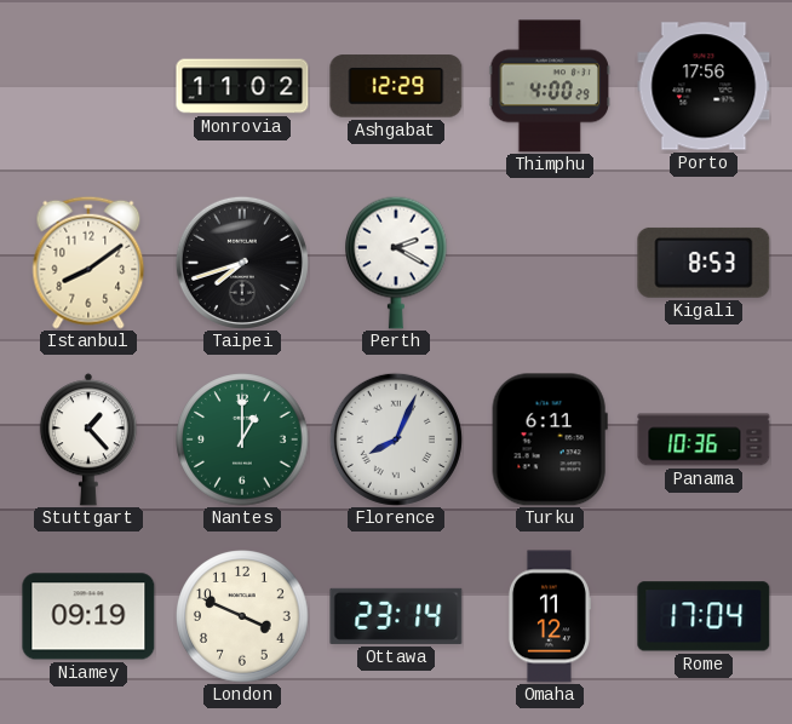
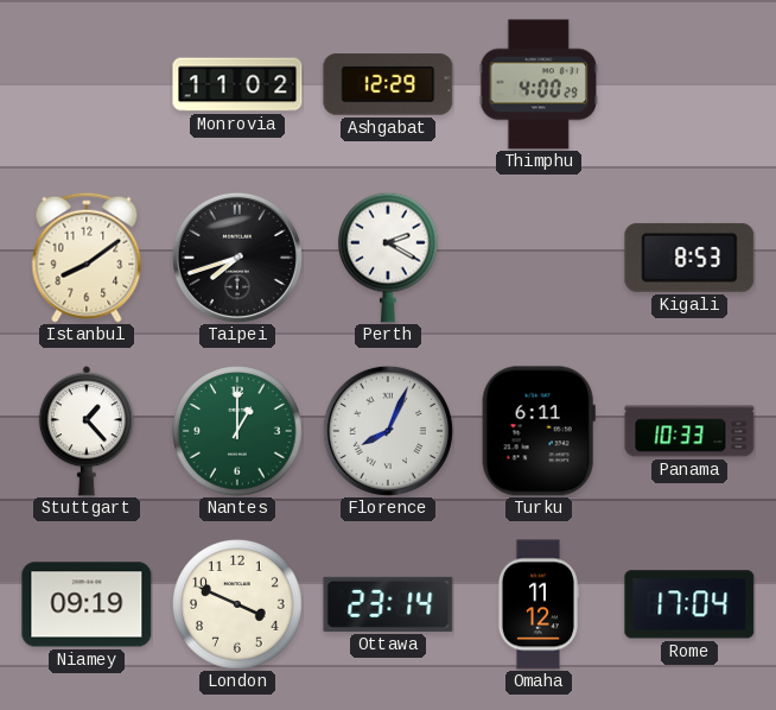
Porto: 17:56 -> none
Panama: 10:36 -> 10:33
